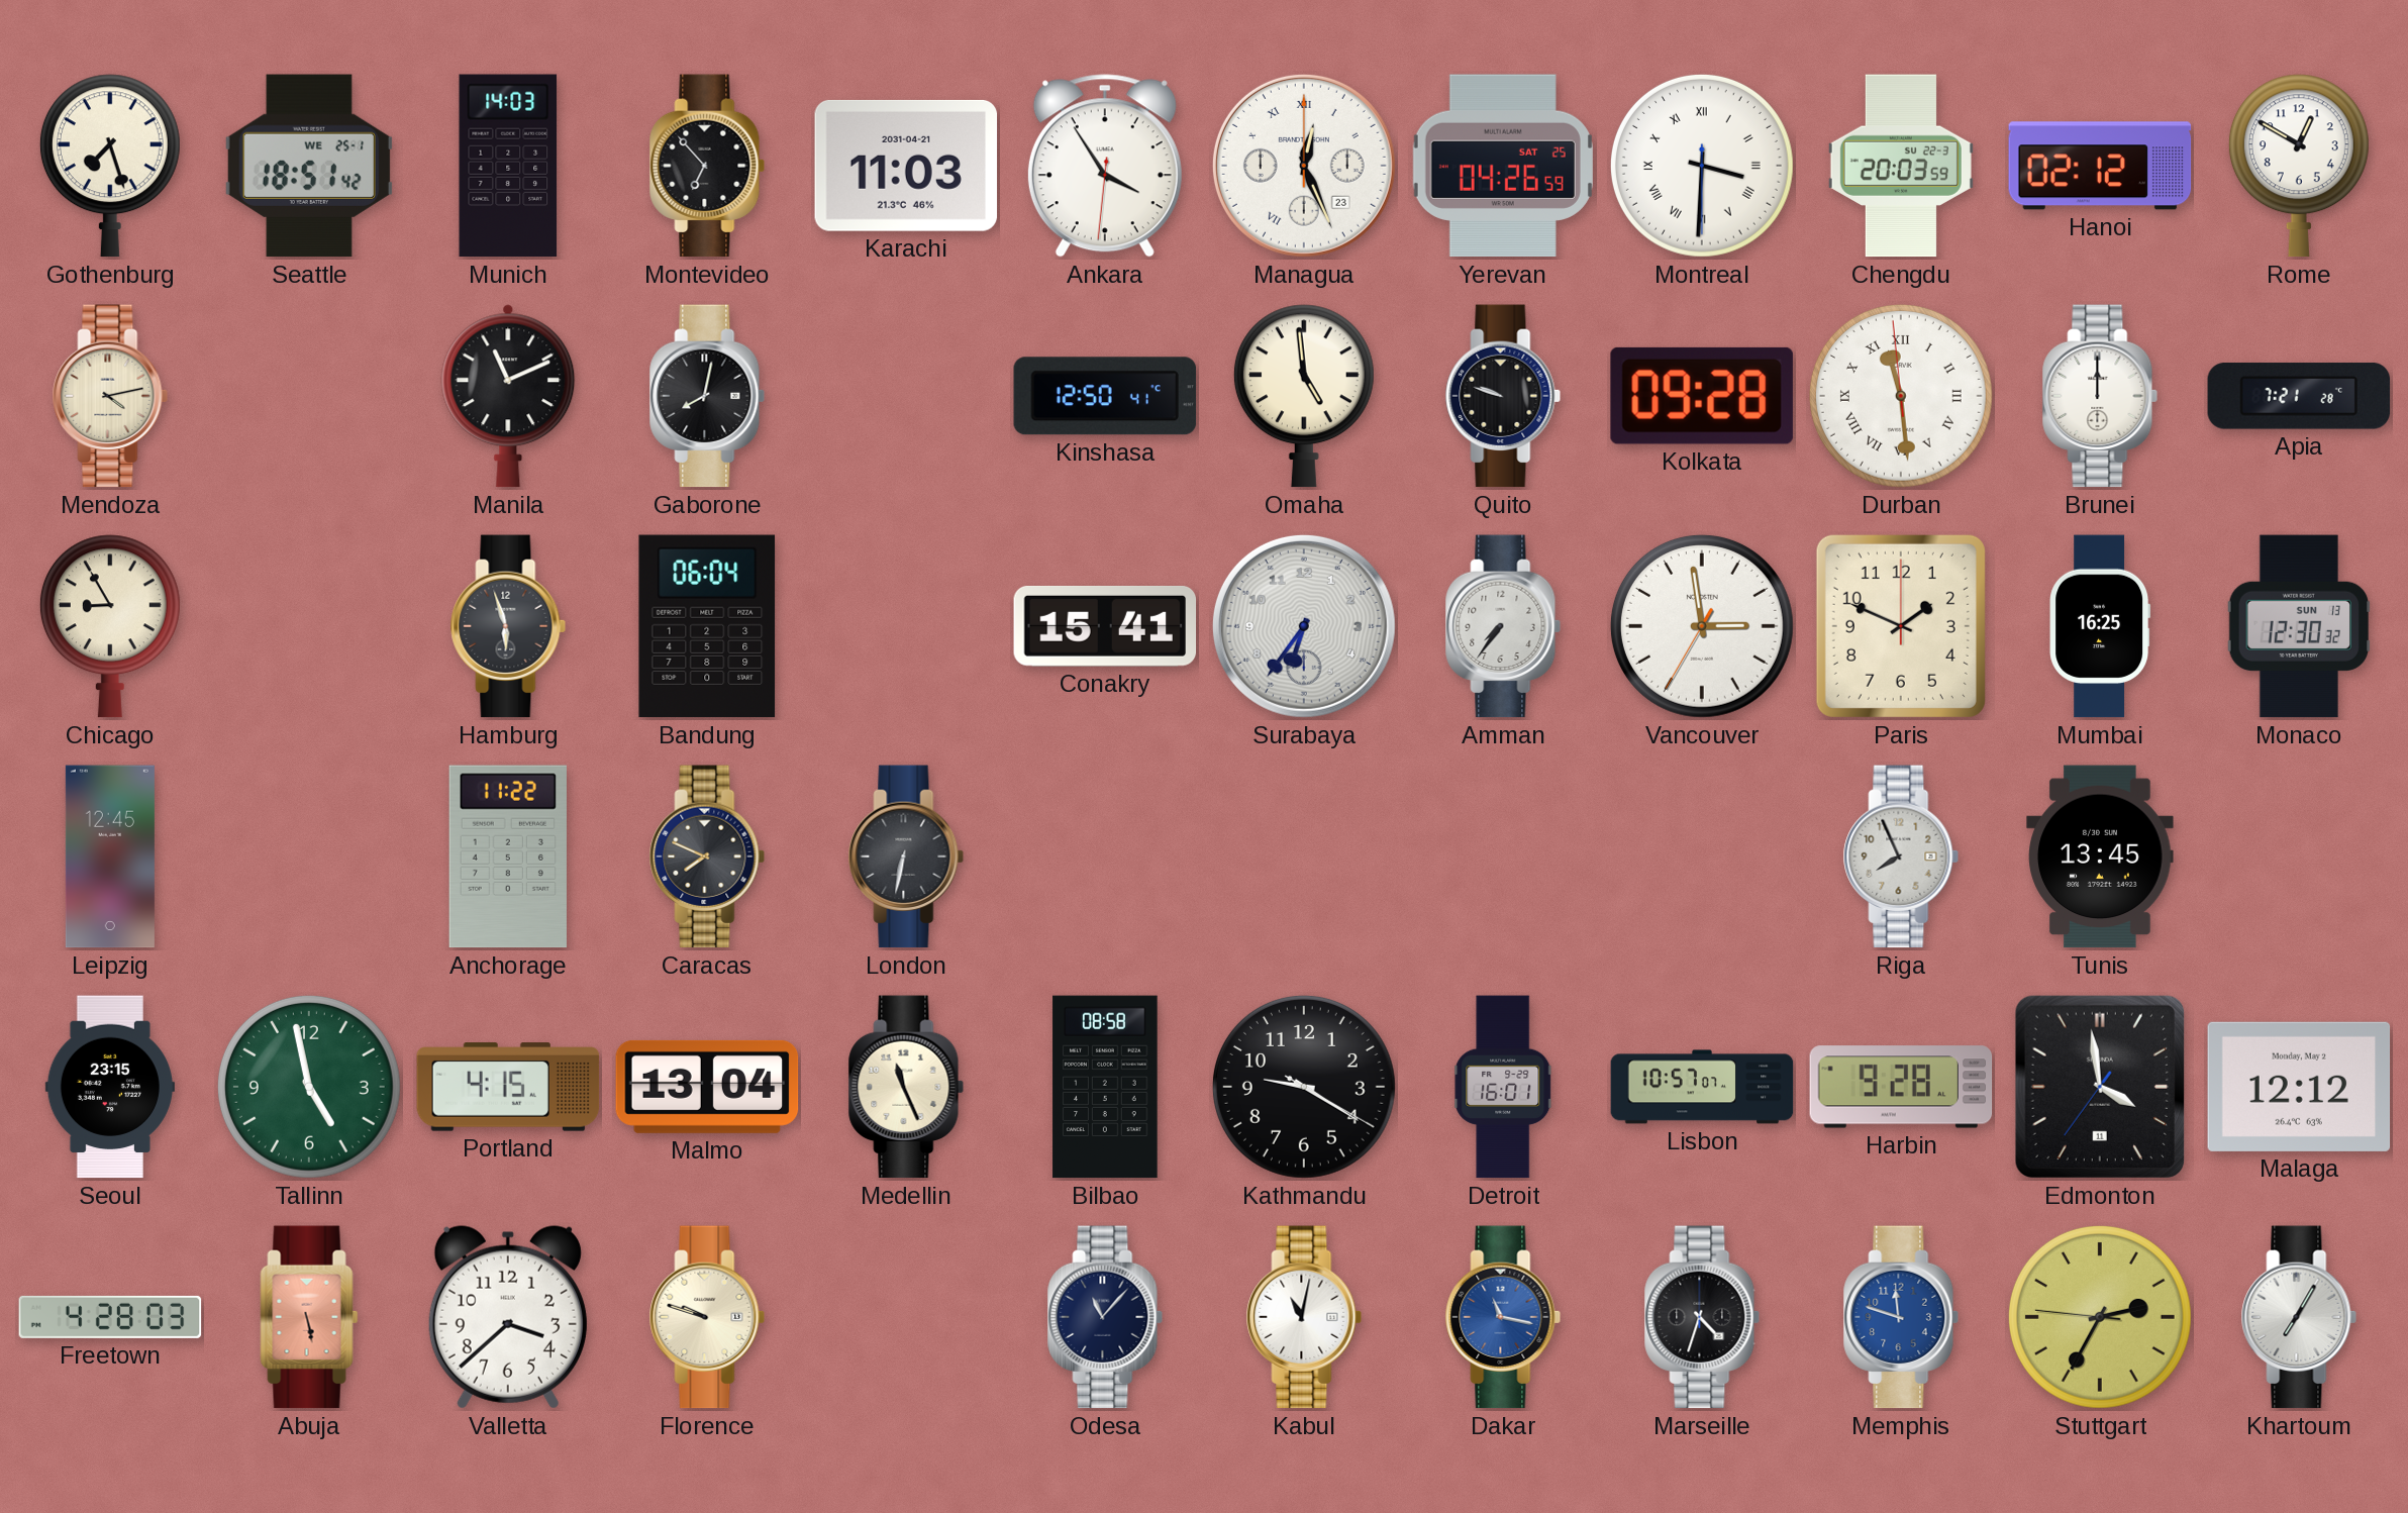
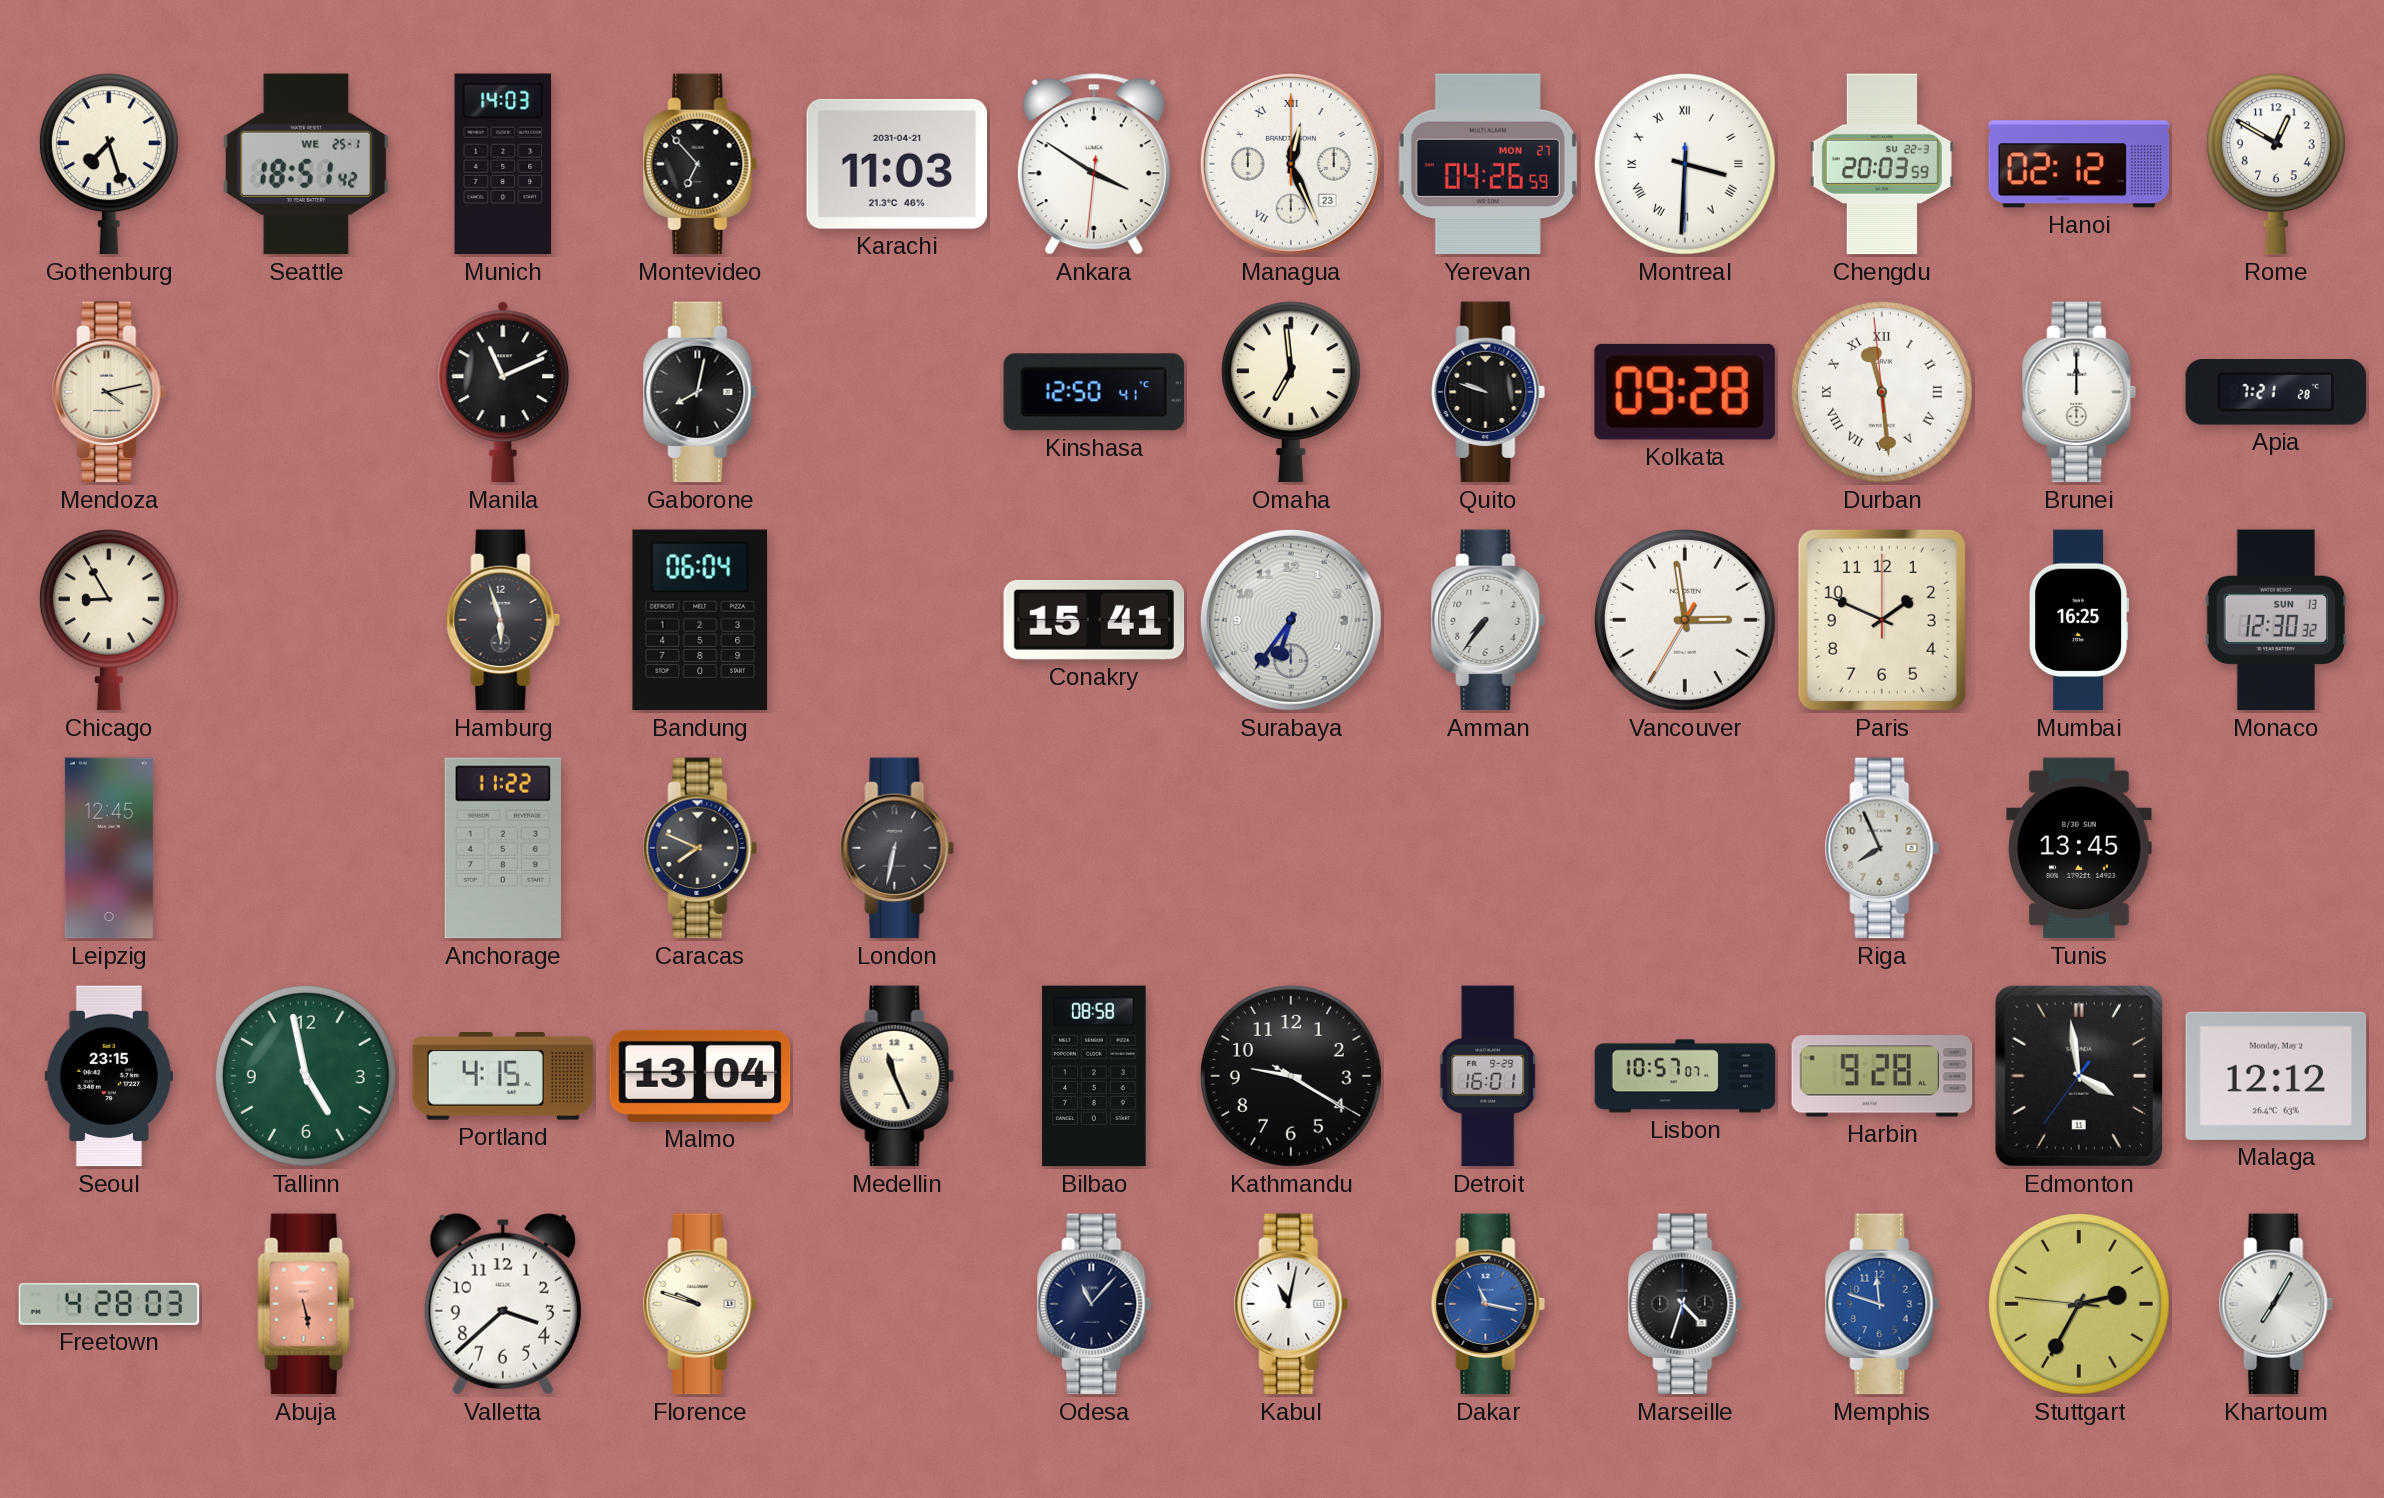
Ankara: 3:54 -> 3:50
Yerevan date: SAT 25 -> MON 27
Omaha: 4:59 -> 6:59
